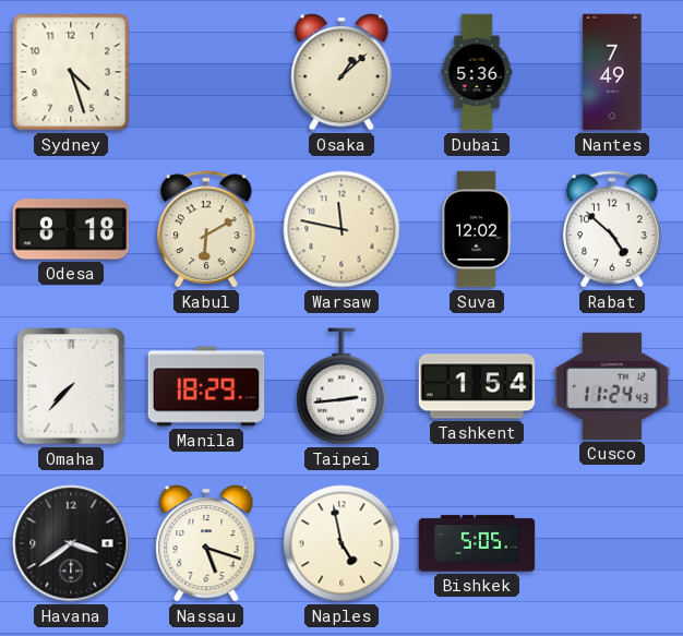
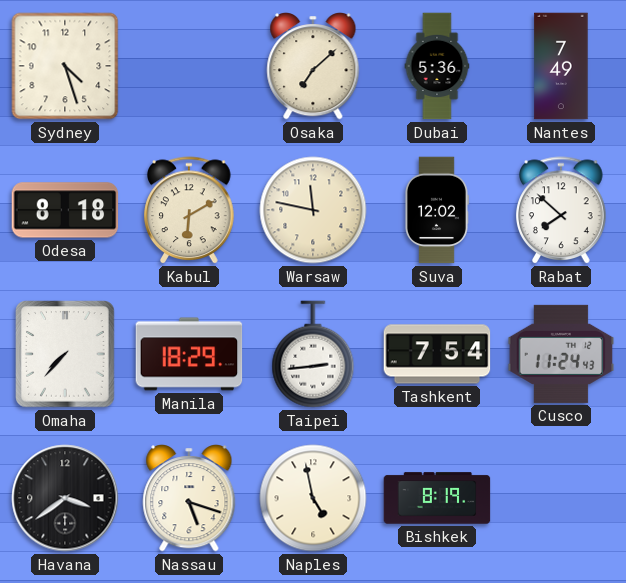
Osaka: 1:08 -> 7:08
Rabat: 4:52 -> 7:52
Tashkent: 1:54 -> 7:54
Bishkek: 5:05 -> 8:19
